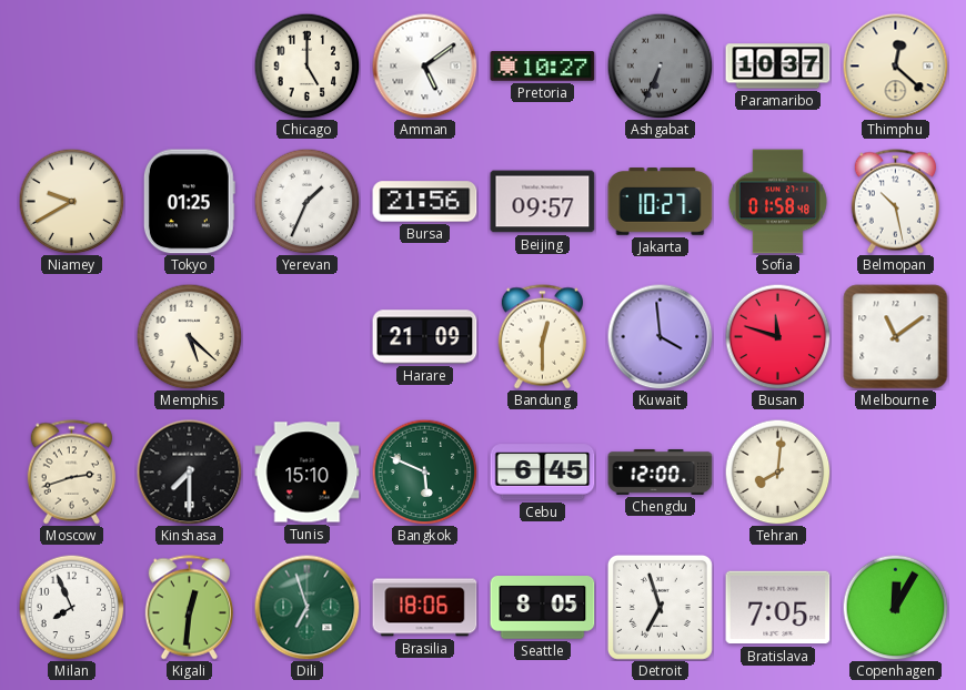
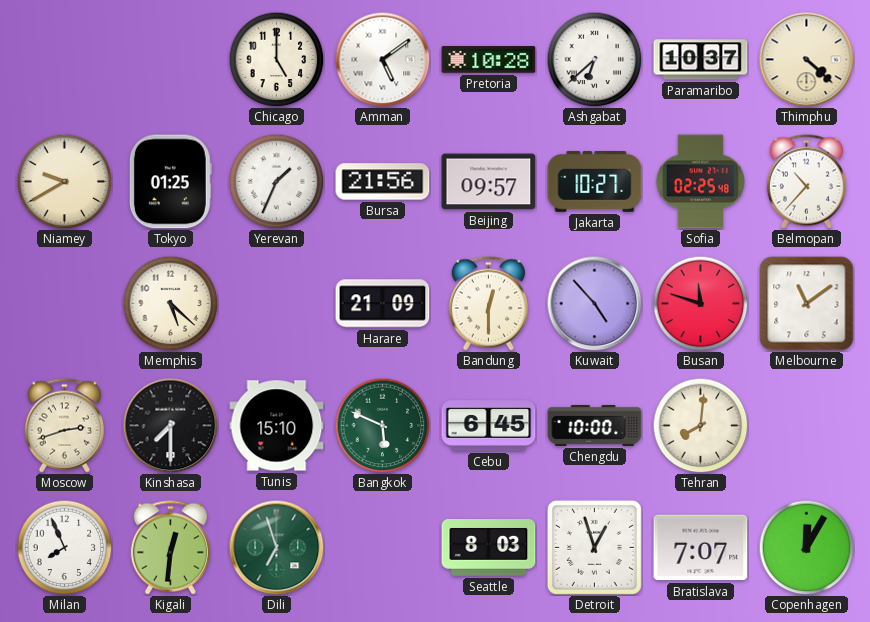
Pretoria: 10:27 -> 10:28
Ashgabat: 6:34 -> 6:38
Ashgabat dial: grey -> white
Thimphu: 12:22 -> 4:22
Sofia: 01:58 -> 02:25
Belmopan: 10:28 -> 10:37
Kuwait: 3:59 -> 4:53
Chengdu: 12:00 -> 10:00
Brasilia: 18:06 -> none
Seattle: 8:05 -> 8:03
Detroit: 6:57 -> 12:57
Bratislava: 7:05 -> 7:07
